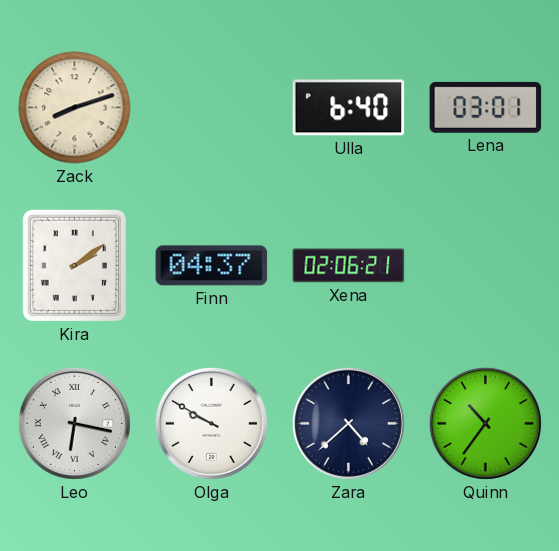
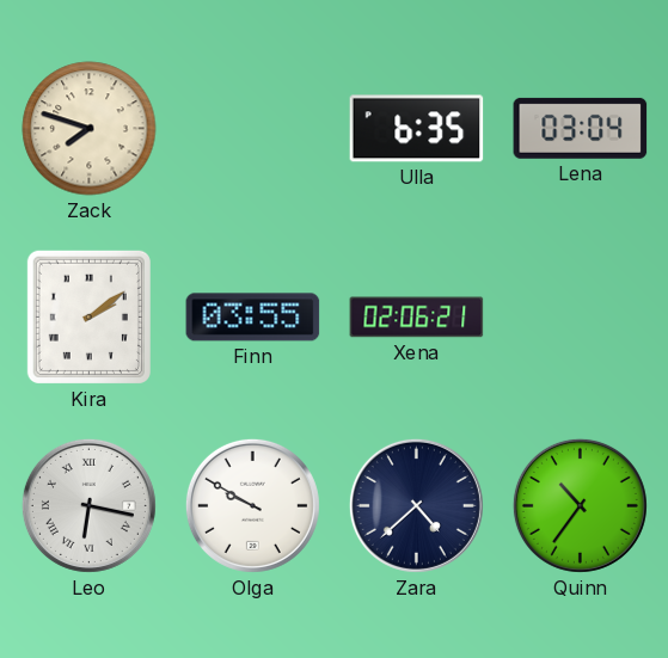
Zack: 8:12 -> 7:48
Ulla: 6:40 -> 6:35
Lena: 03:01 -> 03:04
Finn: 04:37 -> 03:55
